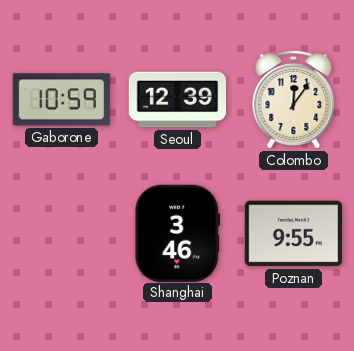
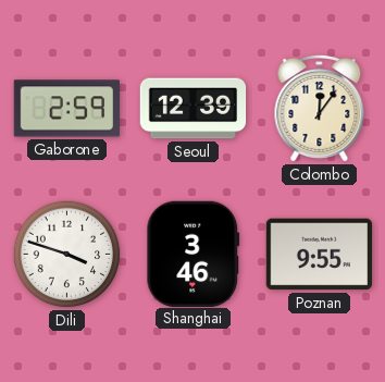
Gaborone: 10:59 -> 2:59
Dili: none -> 3:48
